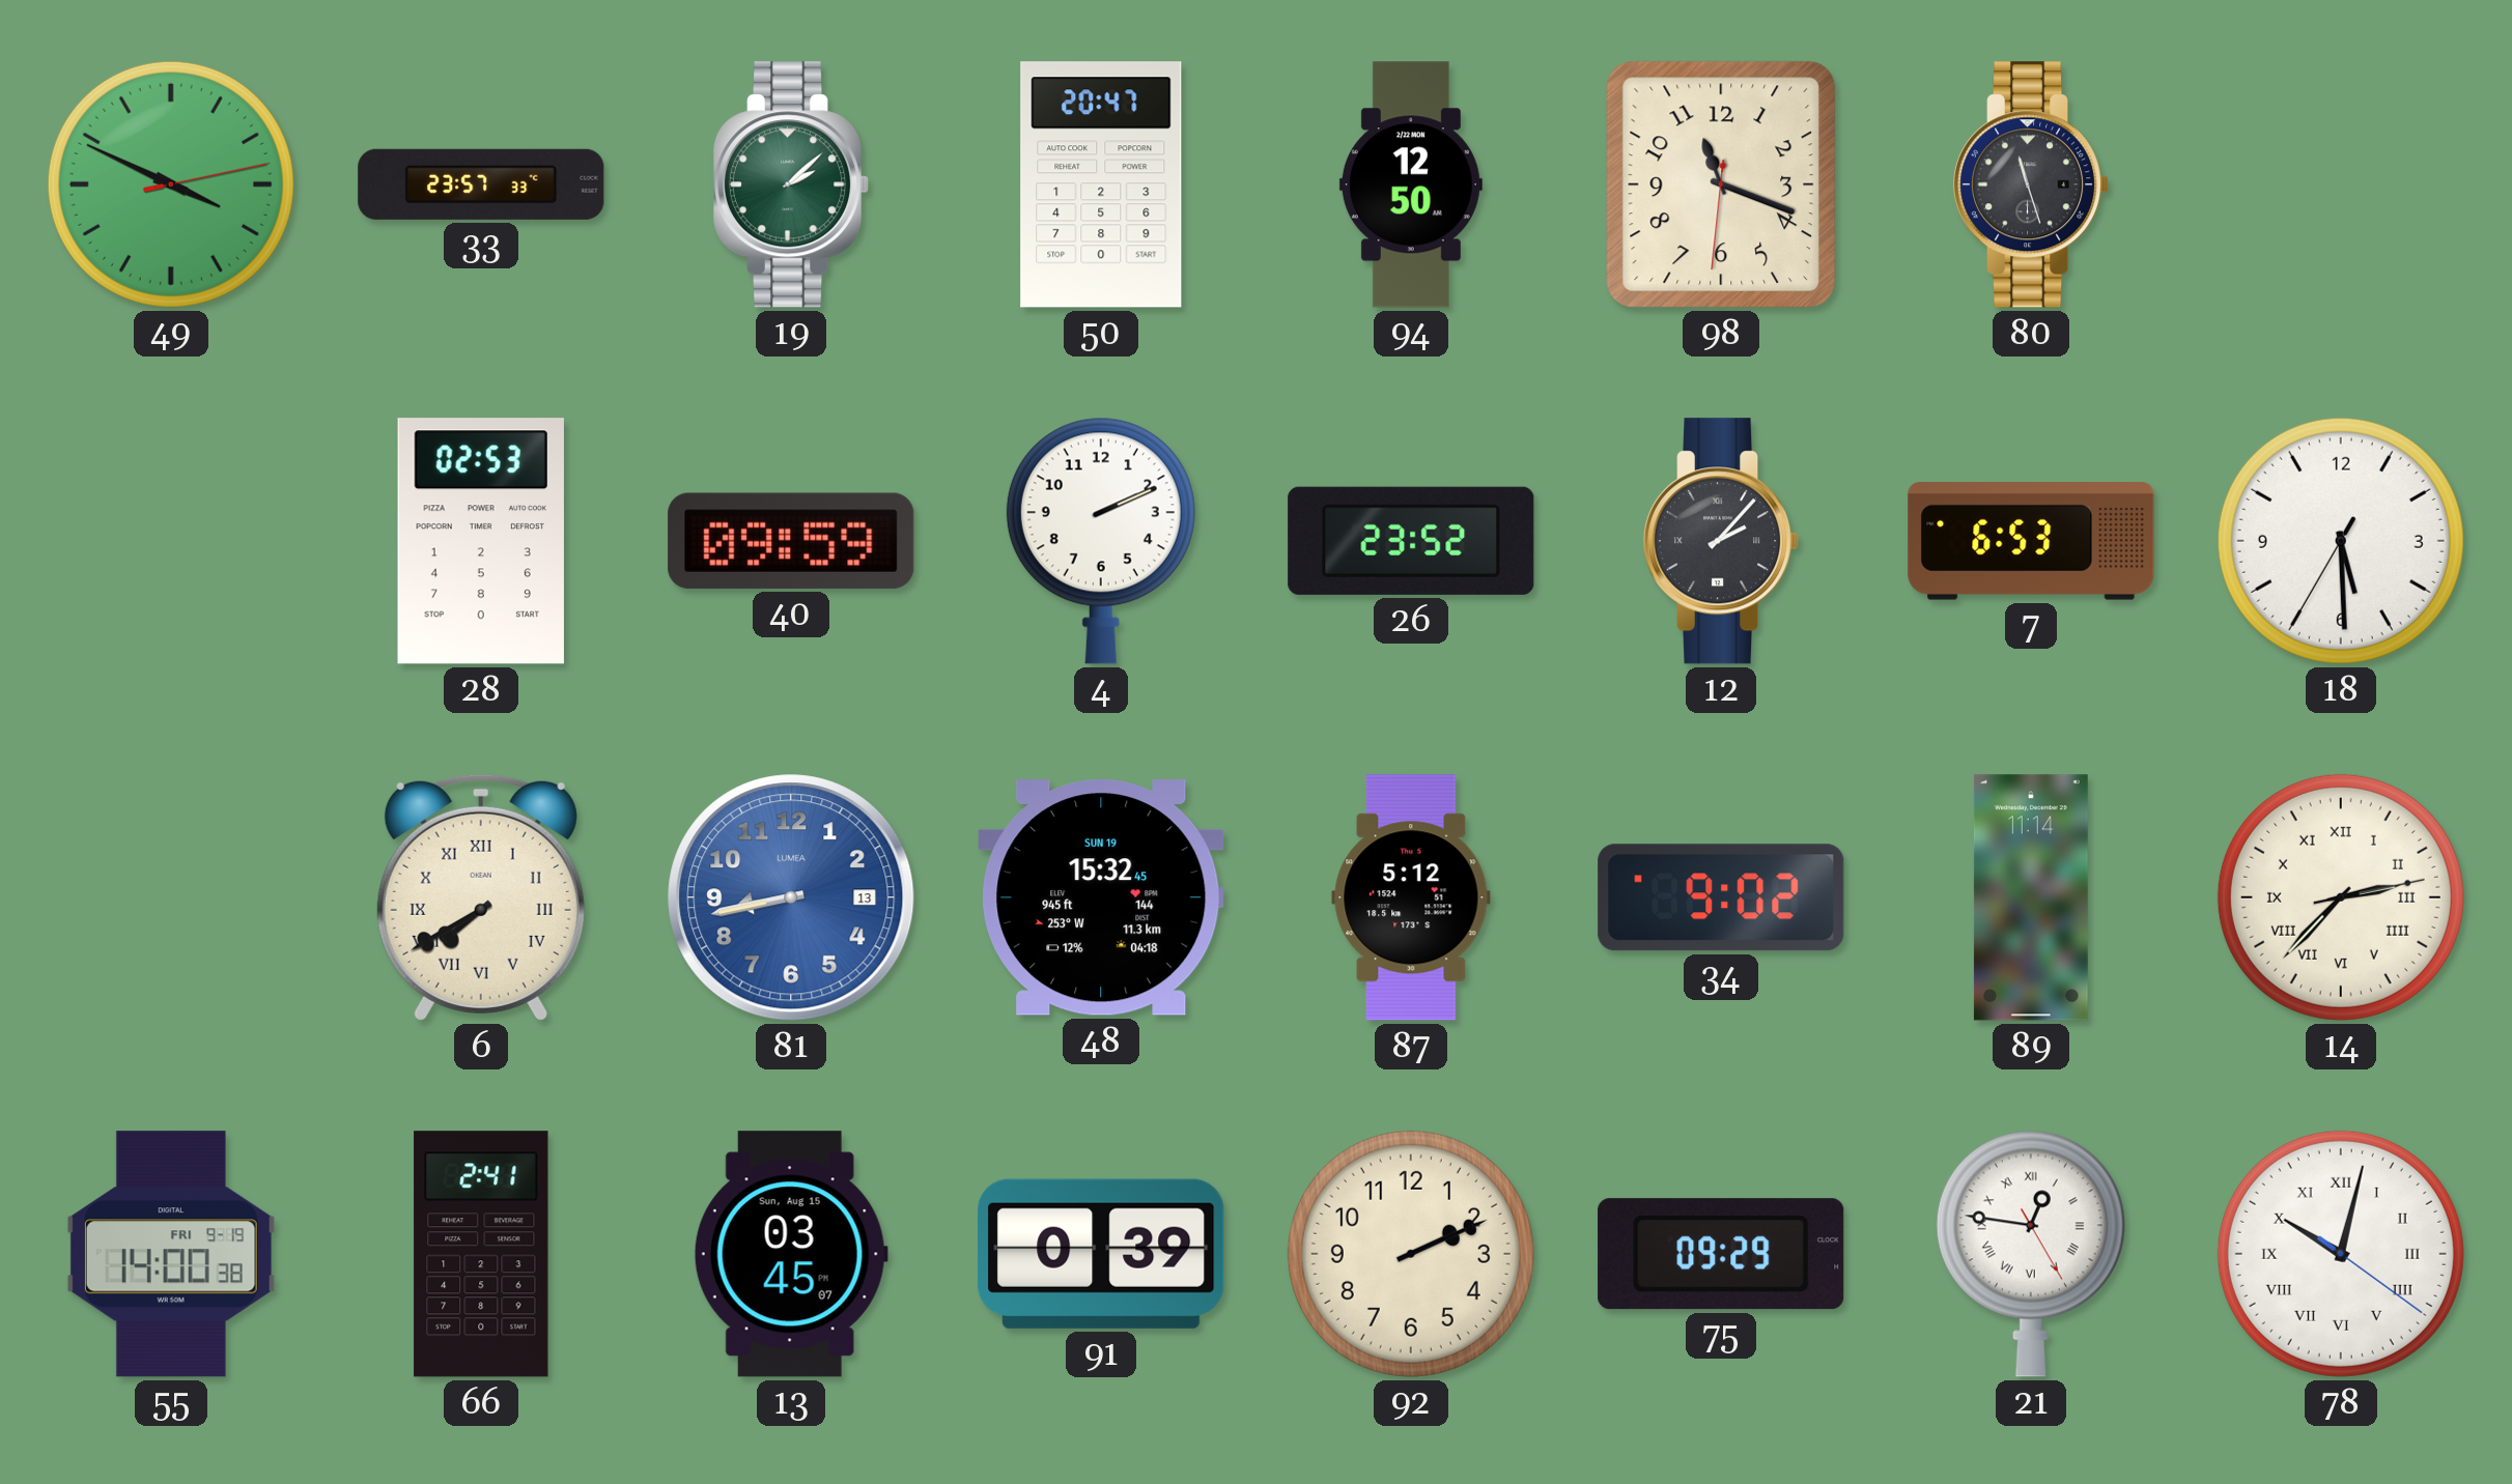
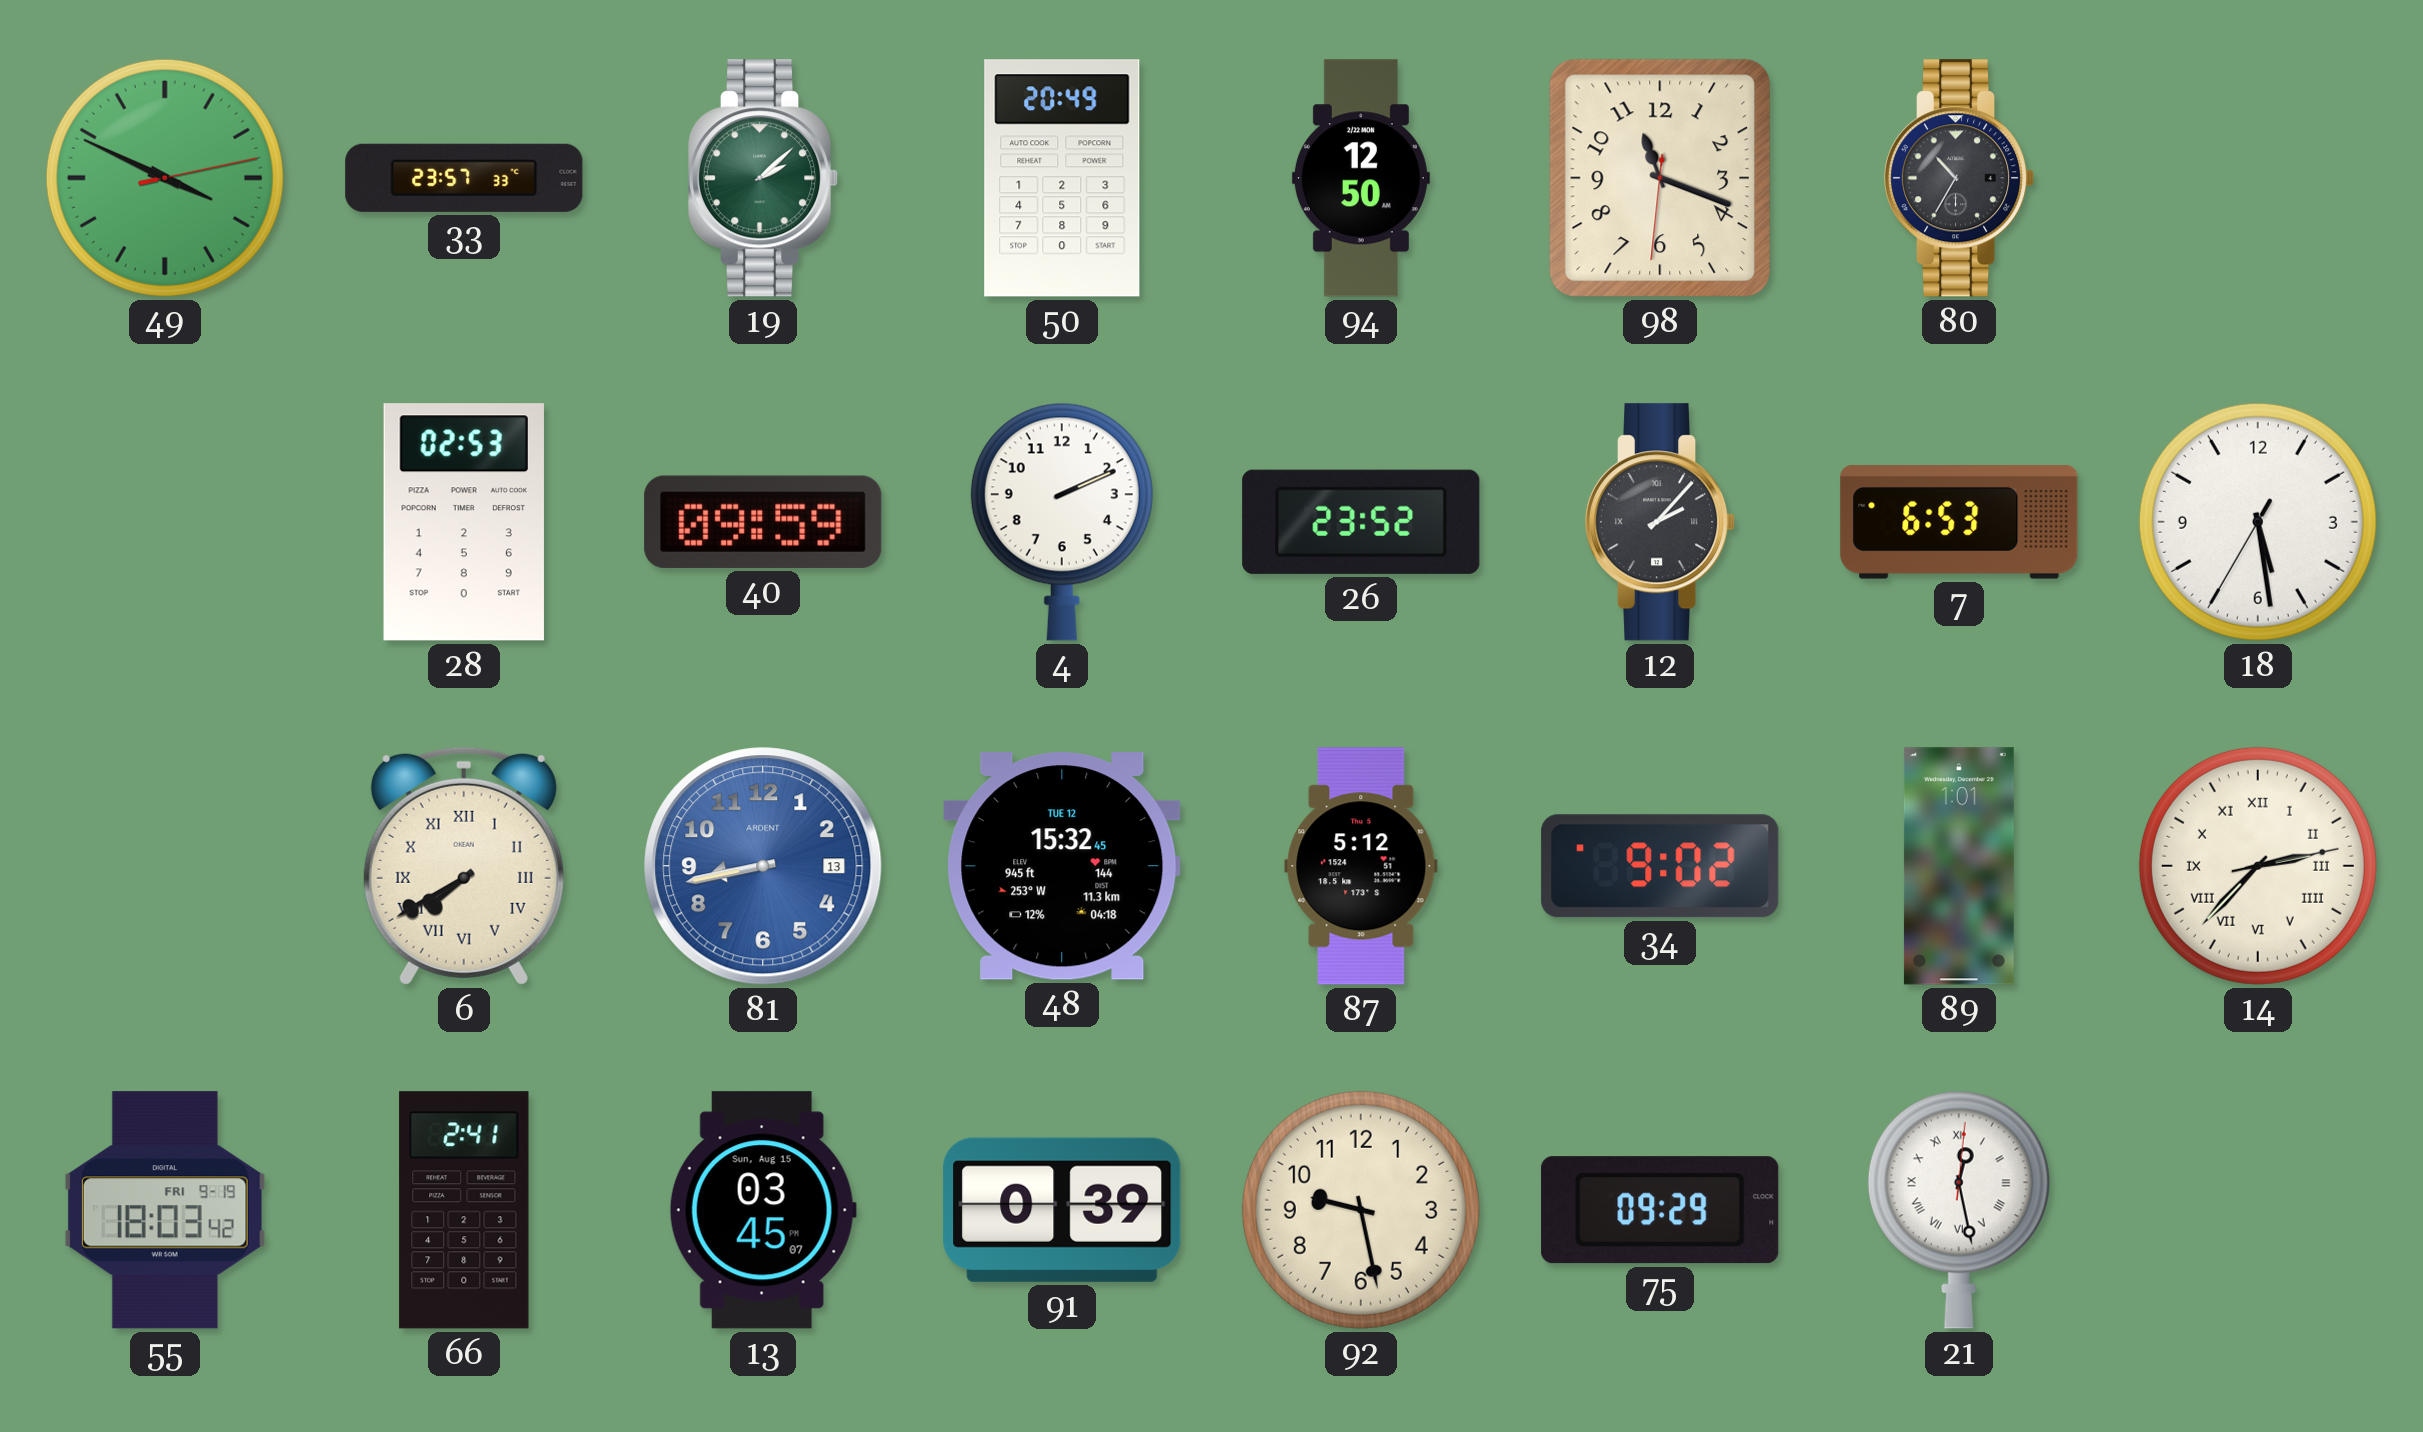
50: 20:47 -> 20:49
80: 11:27 -> 10:35
18: 5:29 -> 5:28
81 brand: LUMEA -> ARDENT
48 date: SUN 19 -> TUE 12
89: 11:14 -> 1:01
55: 14:00 -> 18:03
92: 2:11 -> 9:28
21: 12:46 -> 12:28
78: 10:02 -> none
